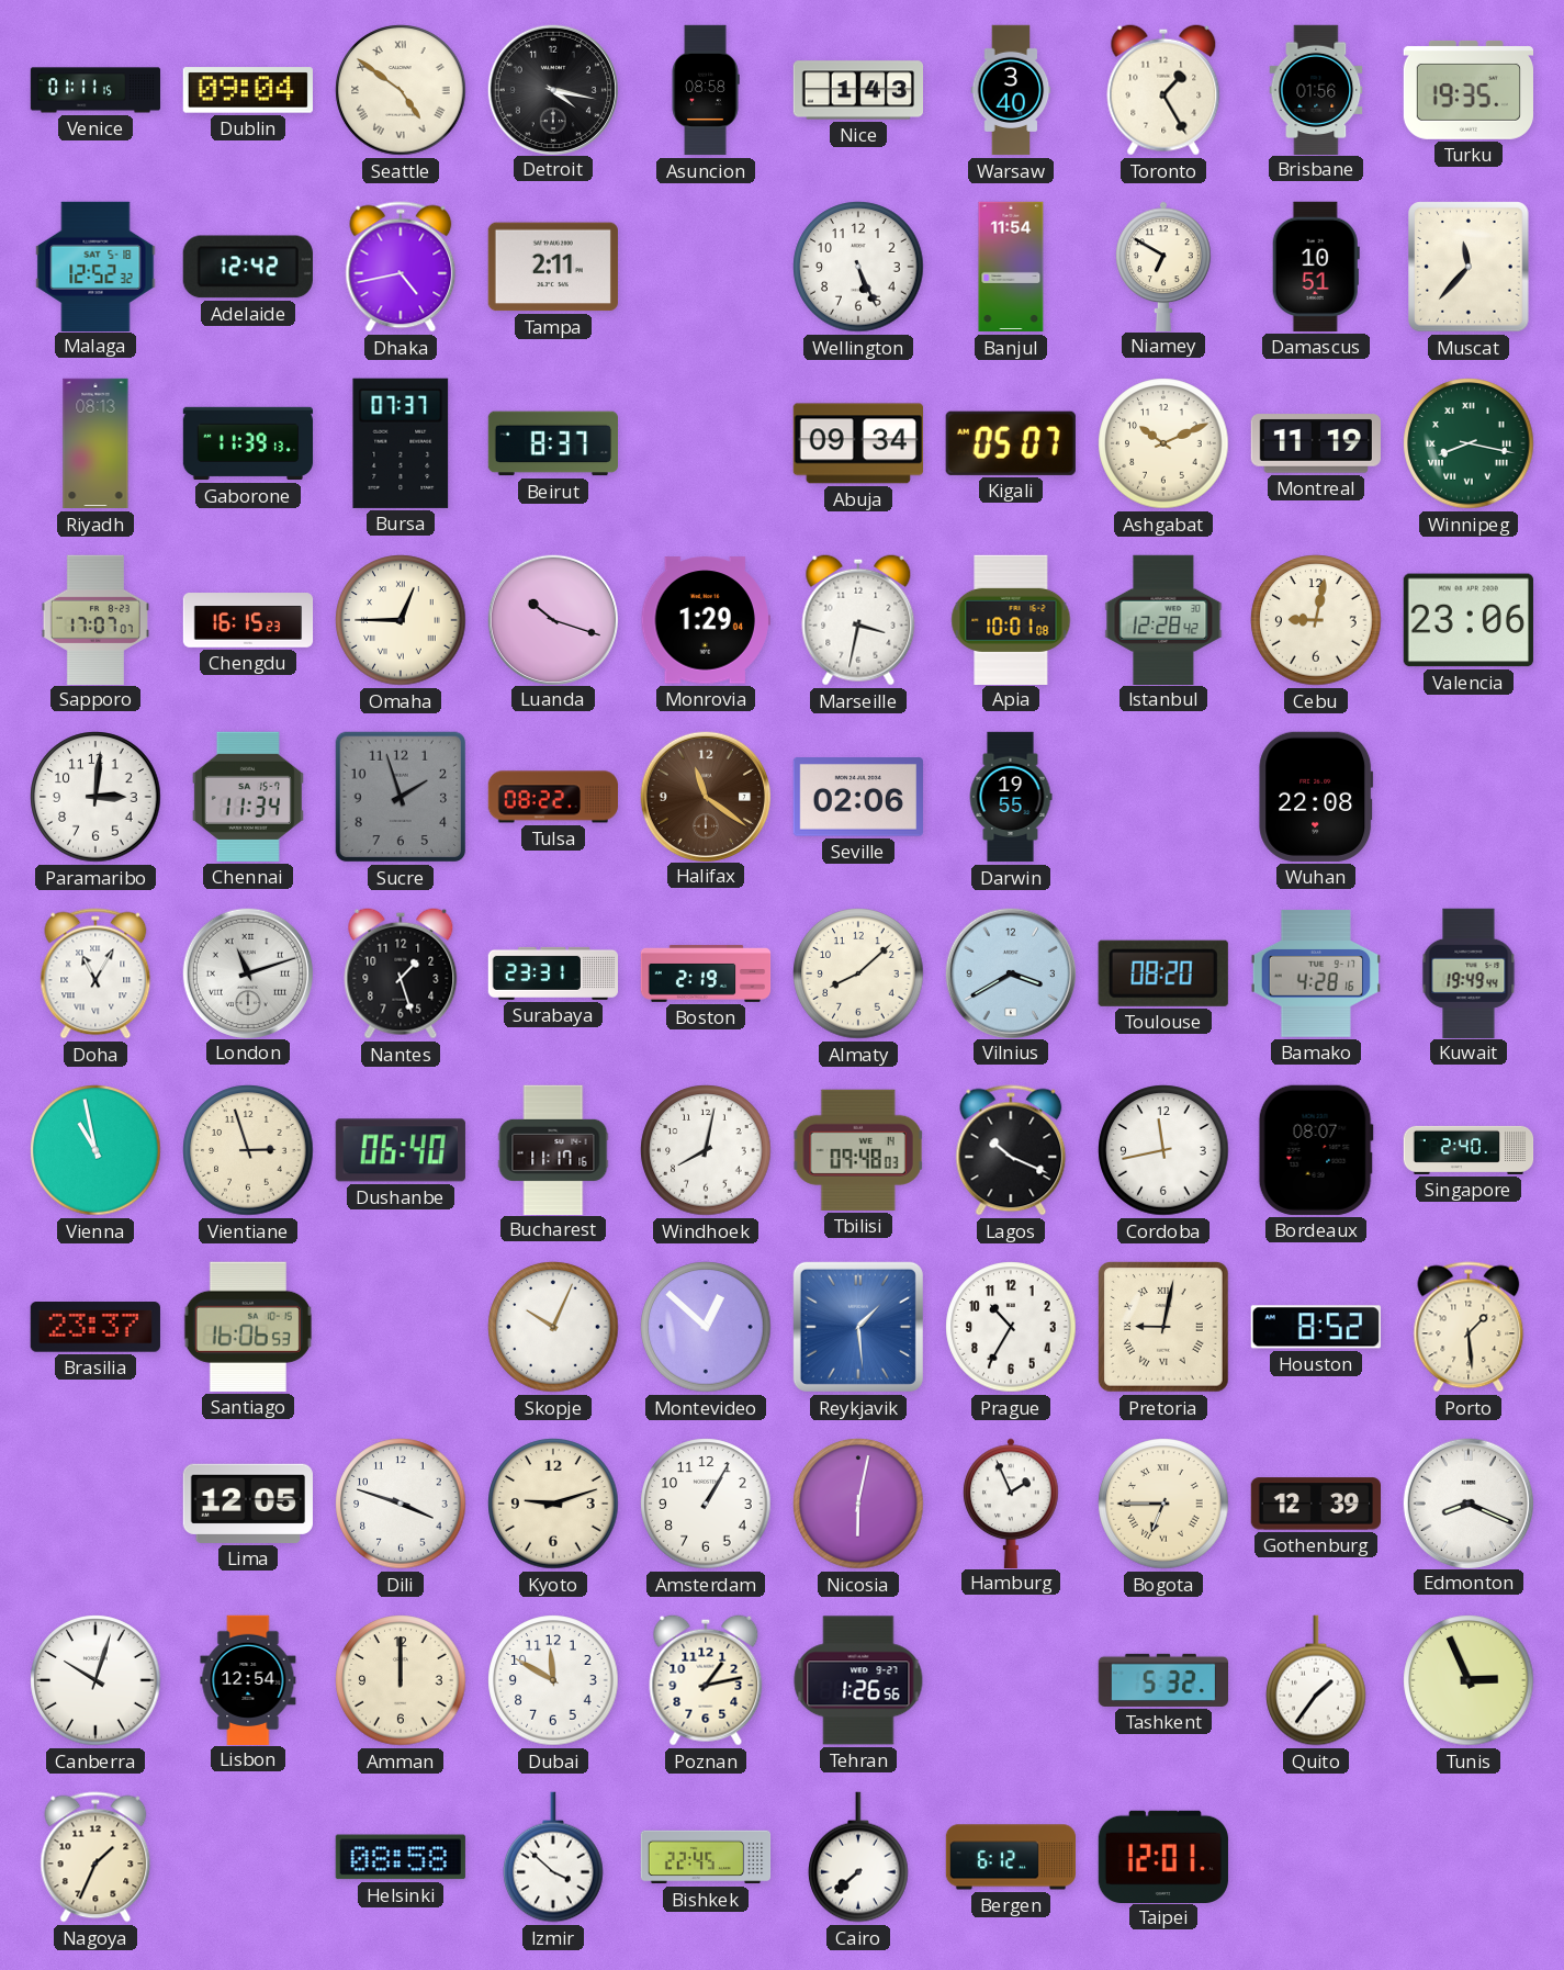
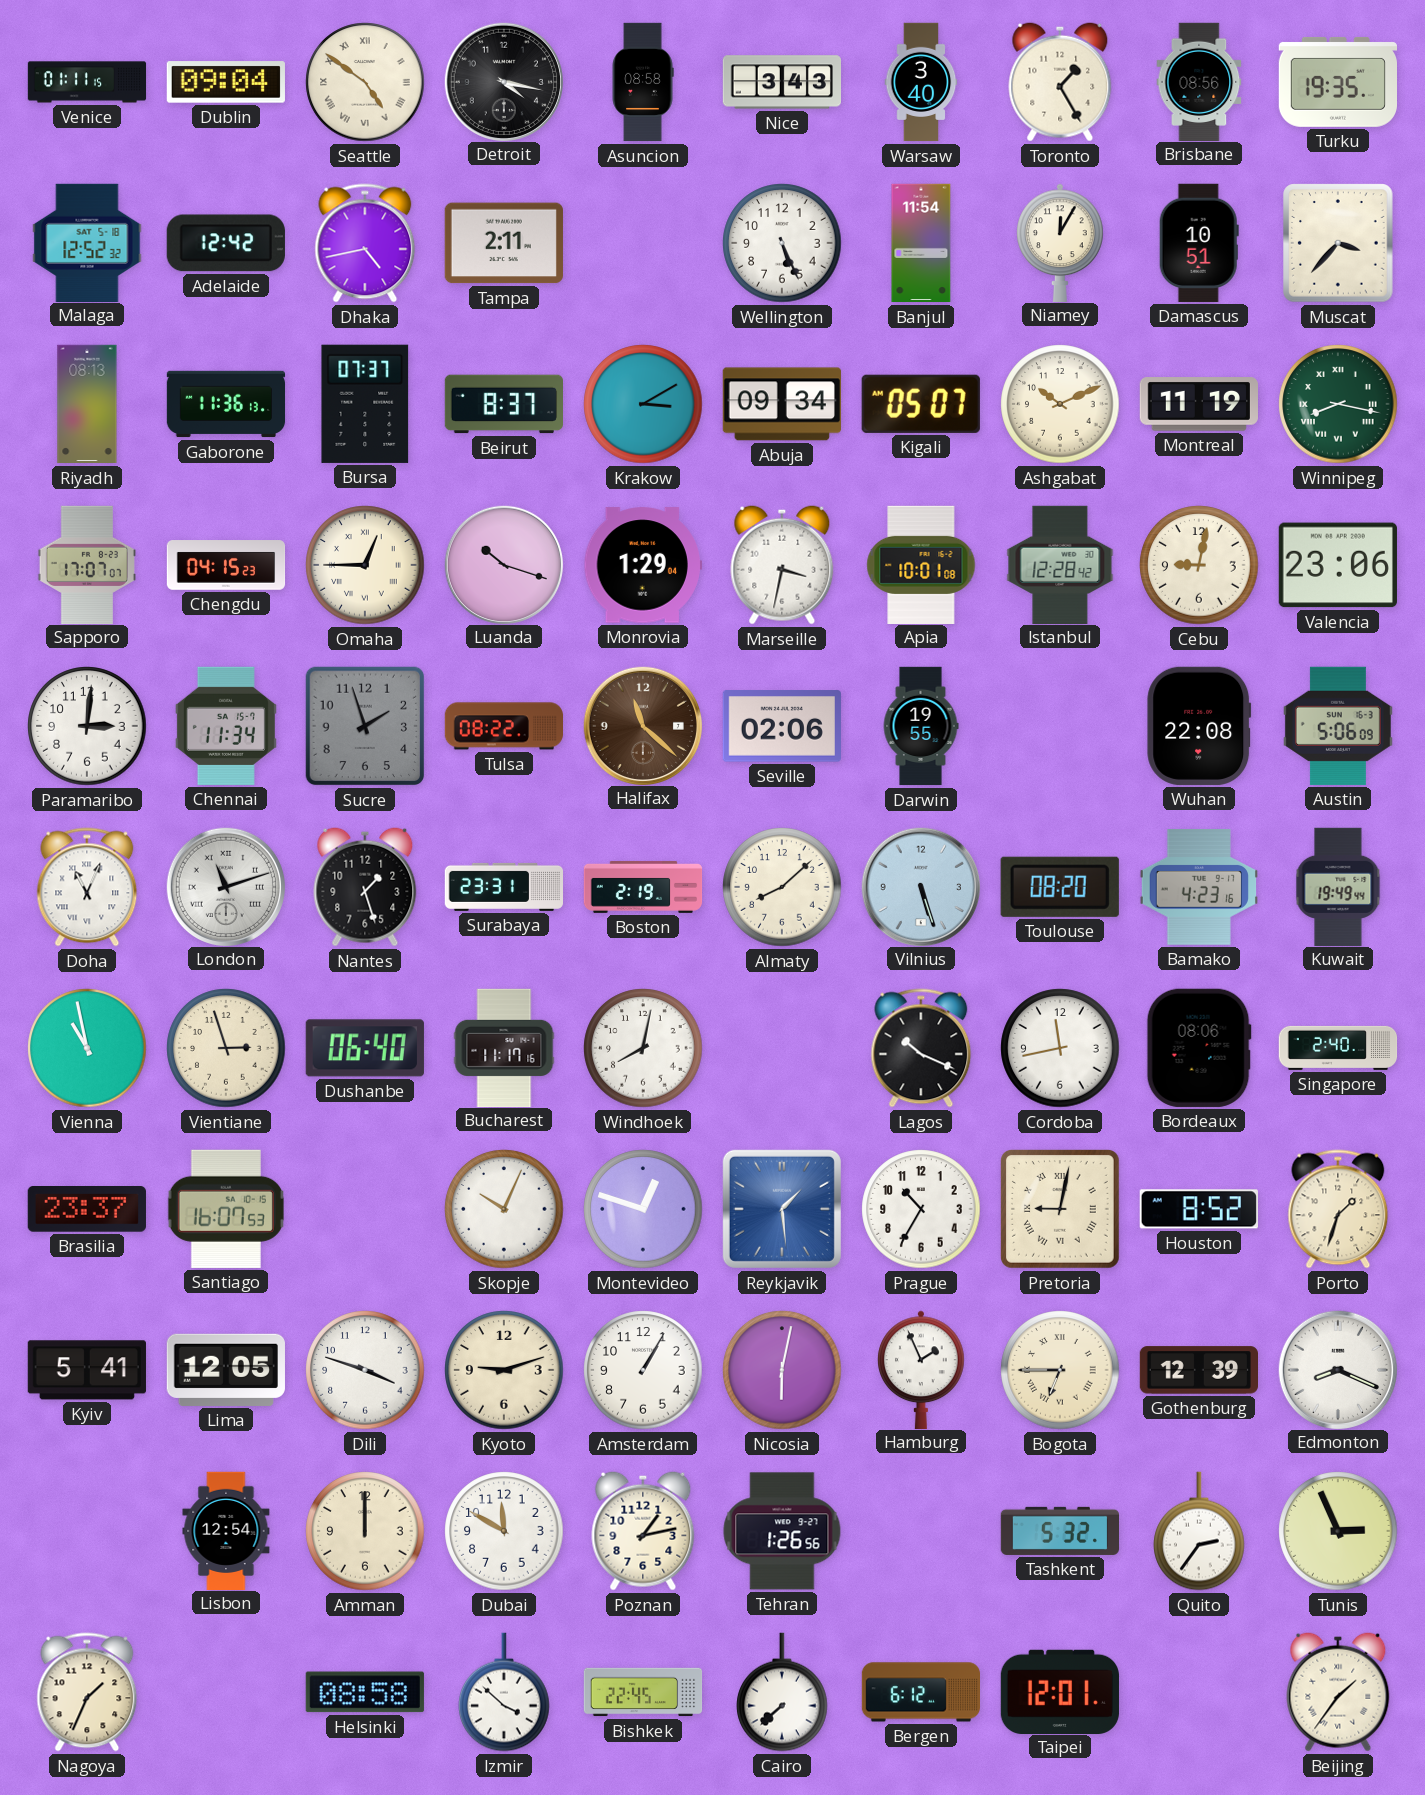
Nice: 1:43 -> 3:43
Brisbane: 01:56 -> 08:56
Niamey: 6:50 -> 12:05
Muscat: 11:37 -> 3:37
Gaborone: 11:39 -> 11:36
Krakow: none -> 3:10
Chengdu: 16:15 -> 04:15
Halifax: 11:21 -> 11:22
Austin: none -> 5:06
Doha: 11:05 -> 11:04
Vilnius: 3:40 -> 5:27
Bamako: 4:28 -> 4:23
Tbilisi: 09:48 -> none
Bordeaux: 08:07 -> 08:06
Santiago: 16:06 -> 16:07
Montevideo: 12:52 -> 12:48
Porto: 1:29 -> 1:33
Kyiv: none -> 5:41
Canberra: 10:03 -> none
Quito: 1:36 -> 2:36
Beijing: none -> 1:36
